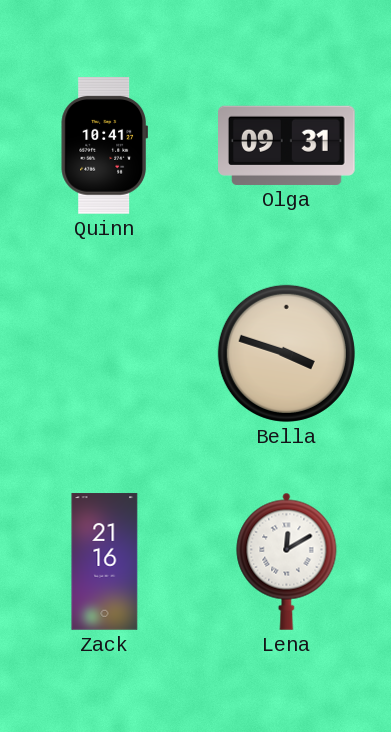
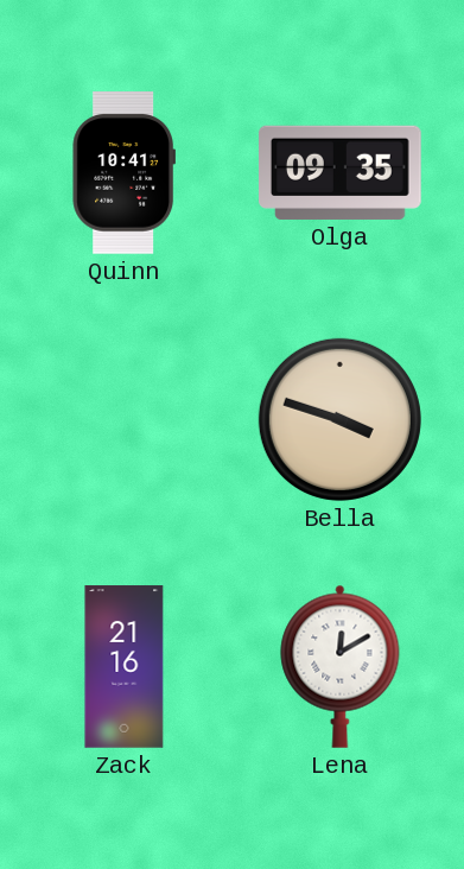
Olga: 09:31 -> 09:35
